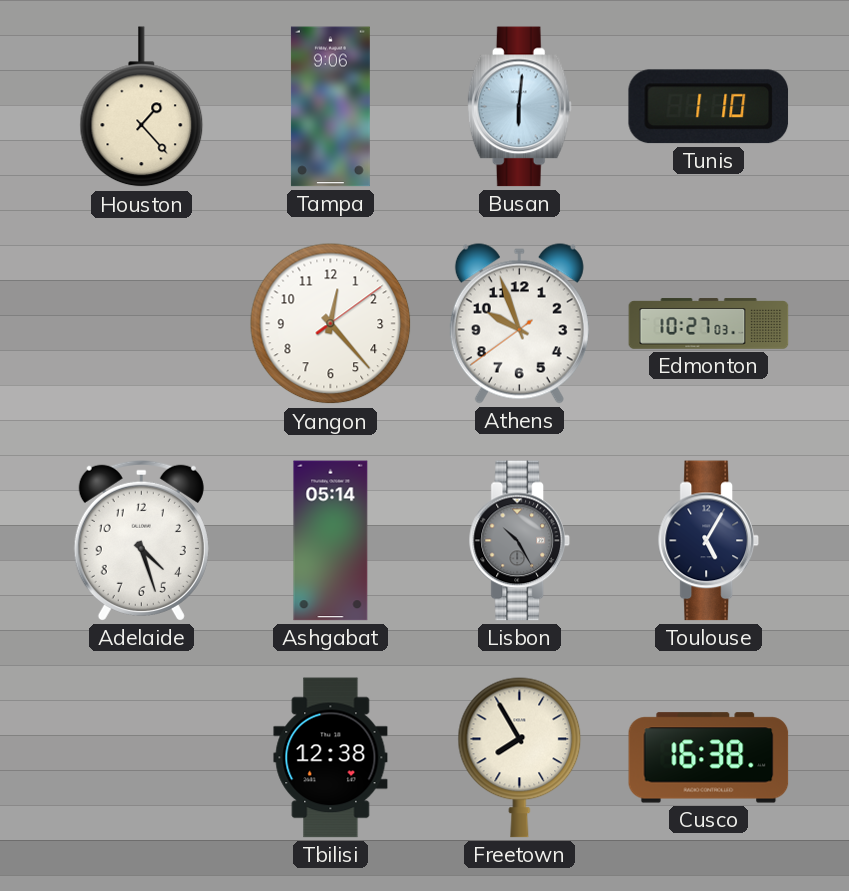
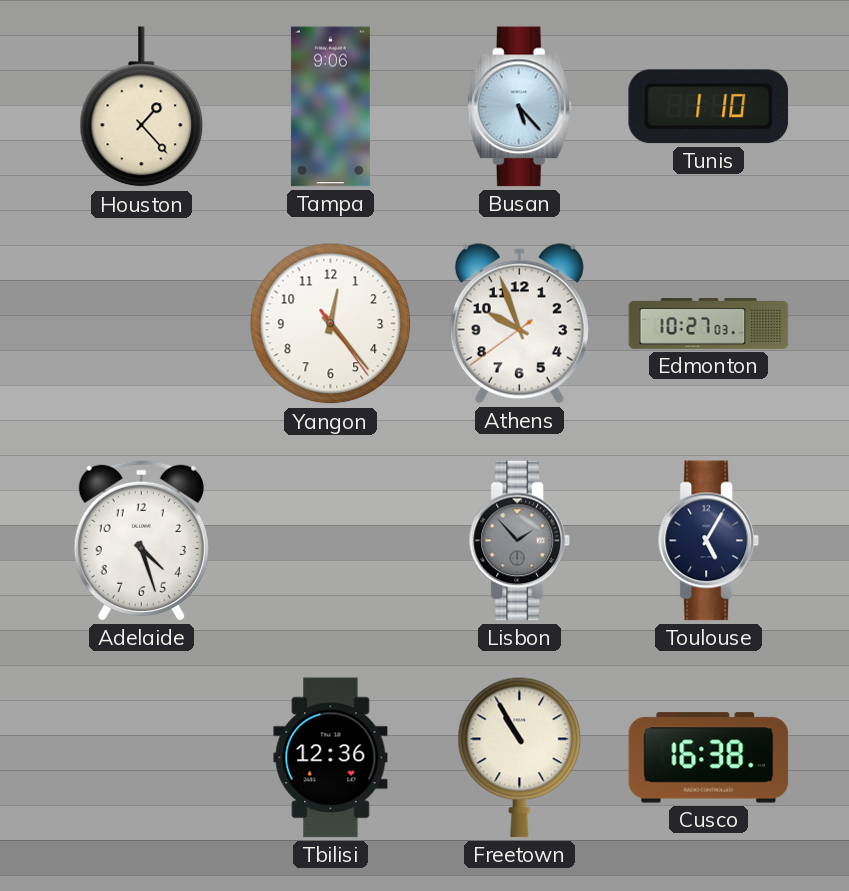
Busan: 6:01 -> 5:23
Yangon: 12:23:09 -> 12:23:24
Ashgabat: 05:14 -> none
Lisbon: 10:25 -> 1:53
Tbilisi: 12:38 -> 12:36
Freetown: 7:55 -> 10:55
